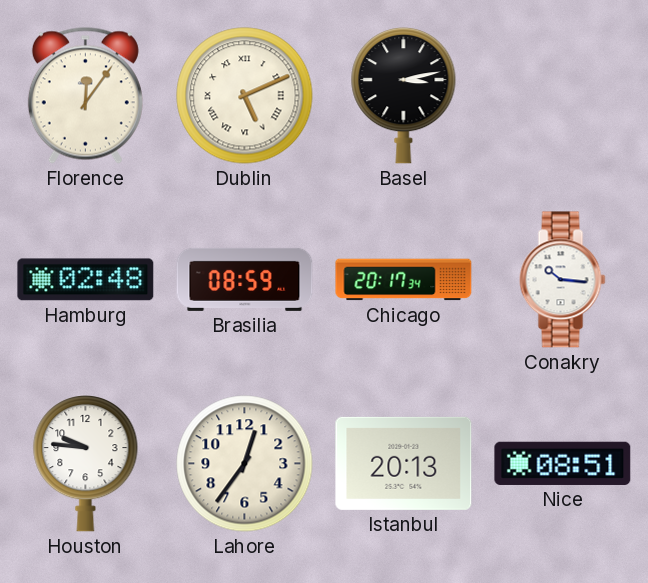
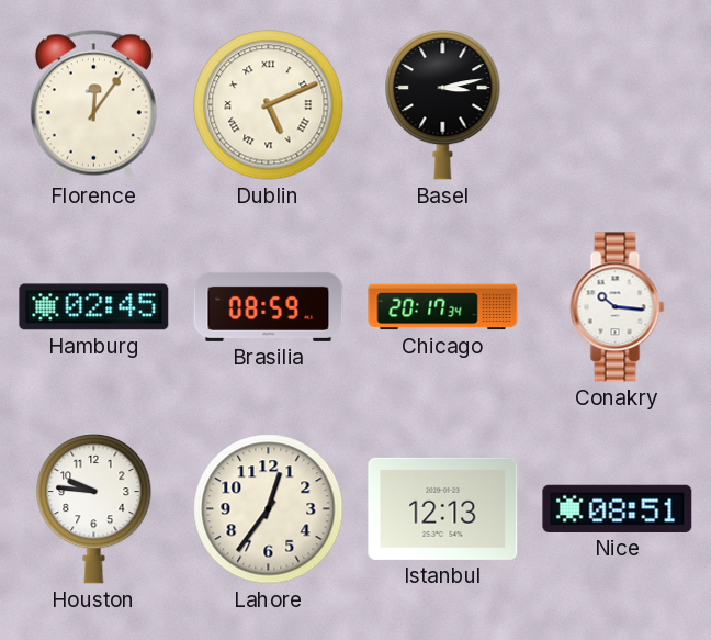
Hamburg: 02:48 -> 02:45
Istanbul: 20:13 -> 12:13
